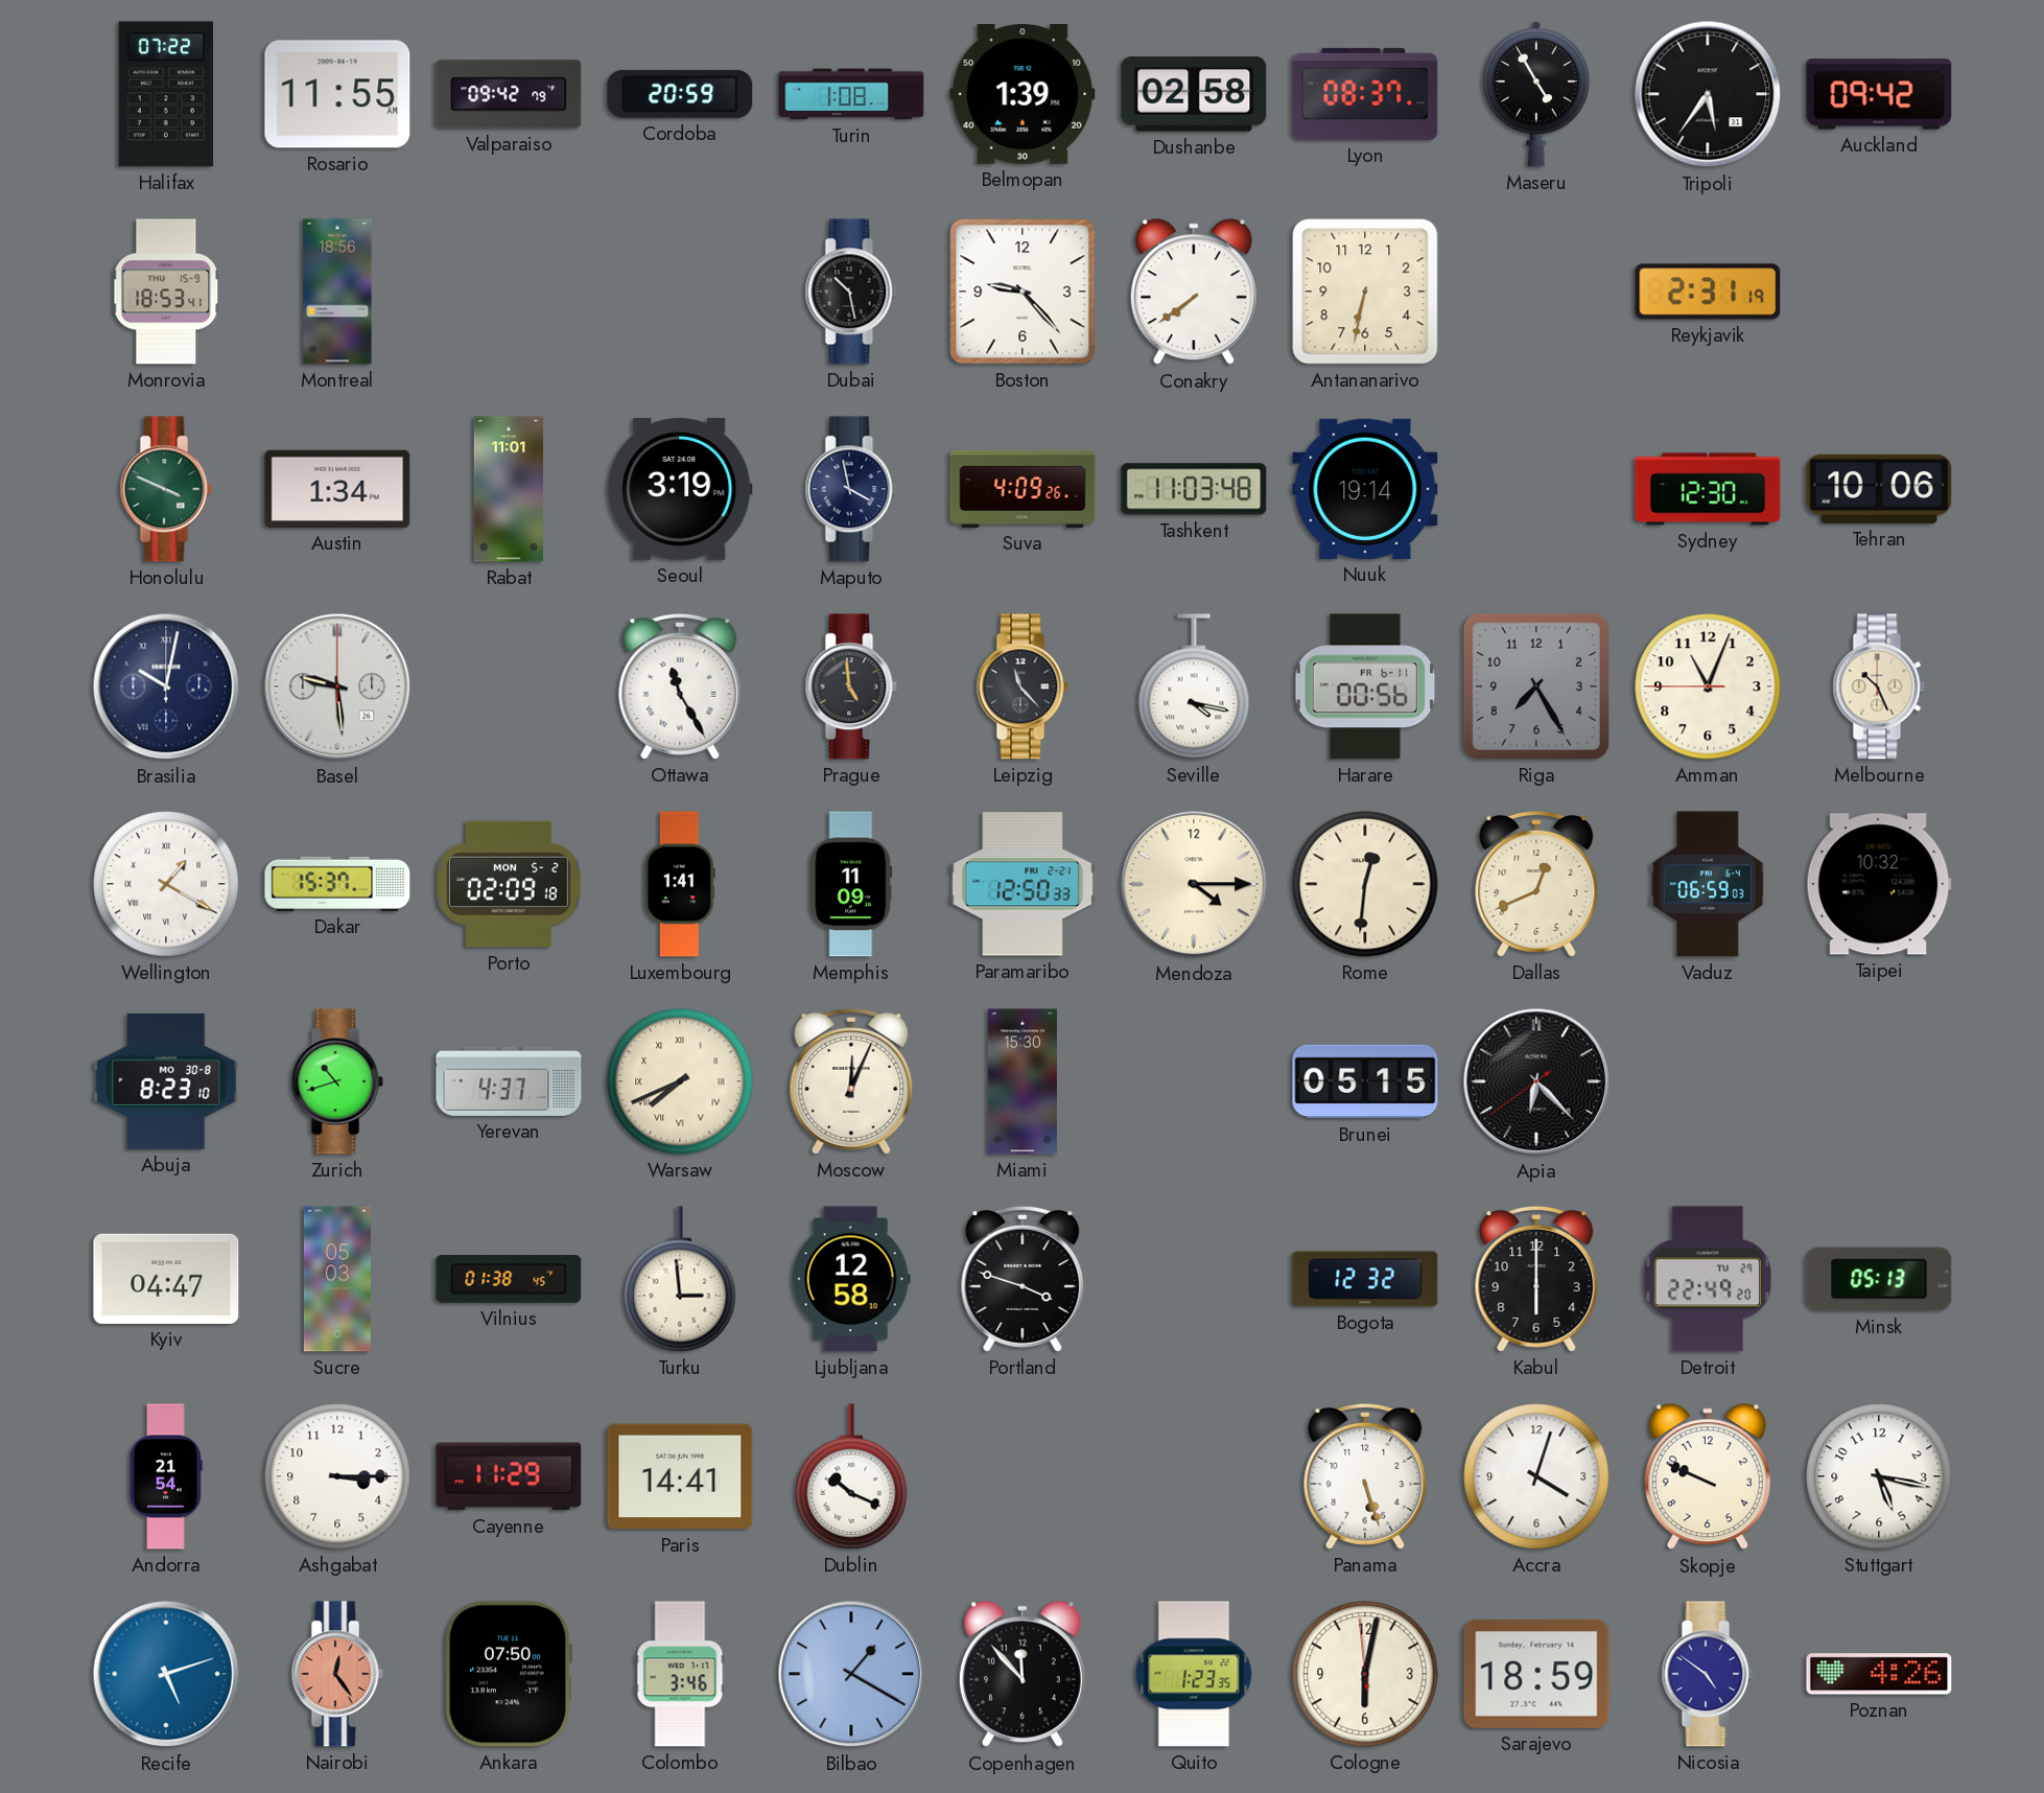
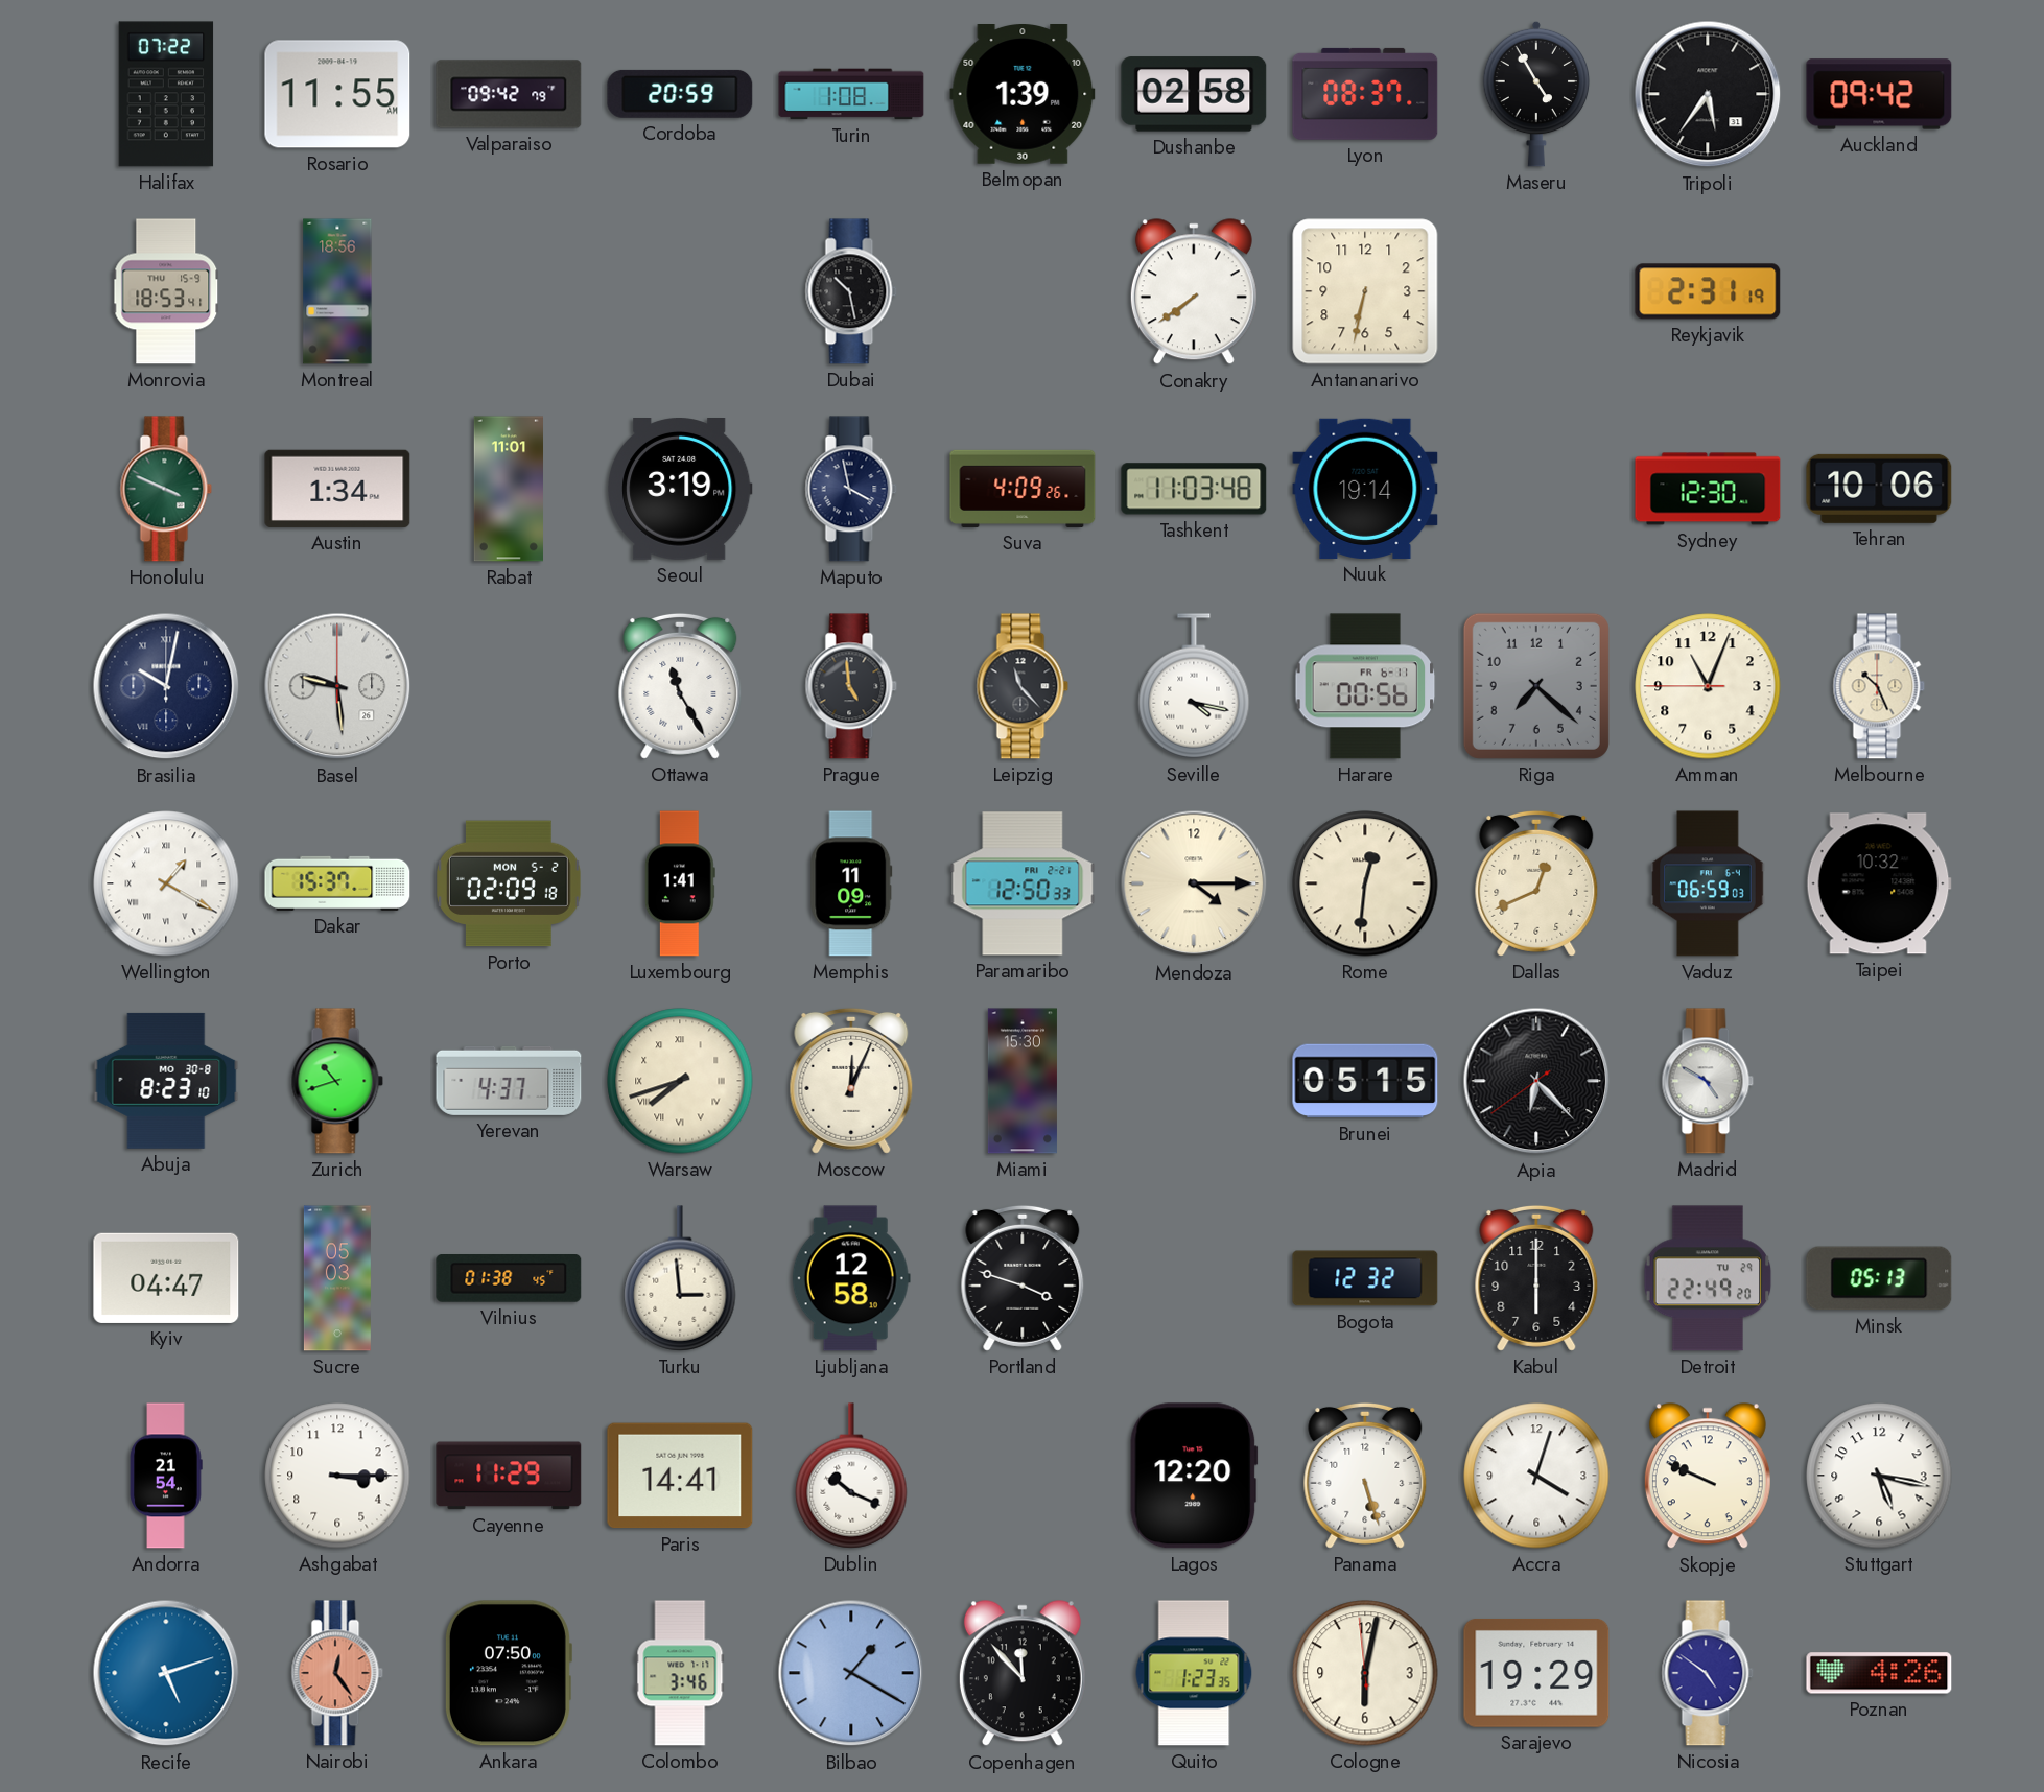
Boston: 9:23 -> none
Riga: 7:25 -> 7:22
Warsaw: 7:41 -> 7:42
Madrid: none -> 4:50
Lagos: none -> 12:20
Sarajevo: 18:59 -> 19:29
